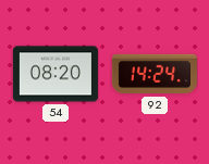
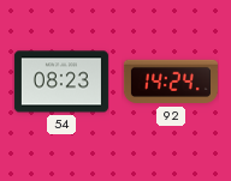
54: 08:20 -> 08:23
